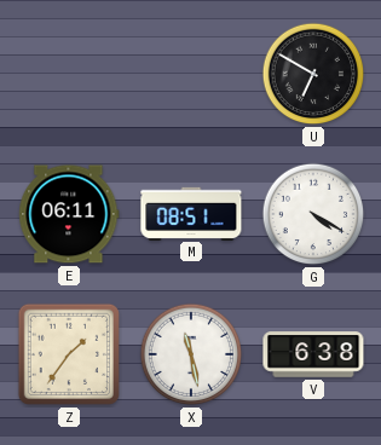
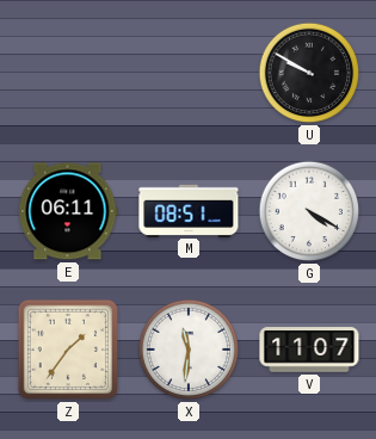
U: 6:50 -> 9:50
X: 11:28 -> 11:31
V: 6:38 -> 11:07
